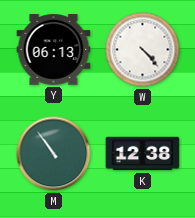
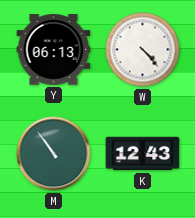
K: 12:38 -> 12:43
